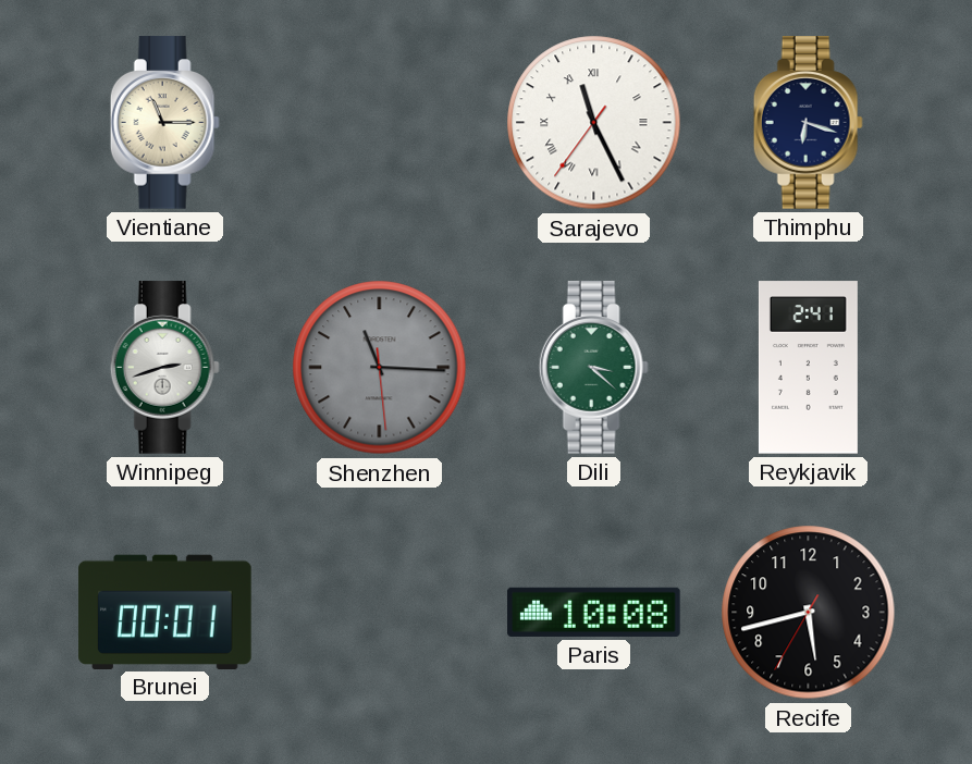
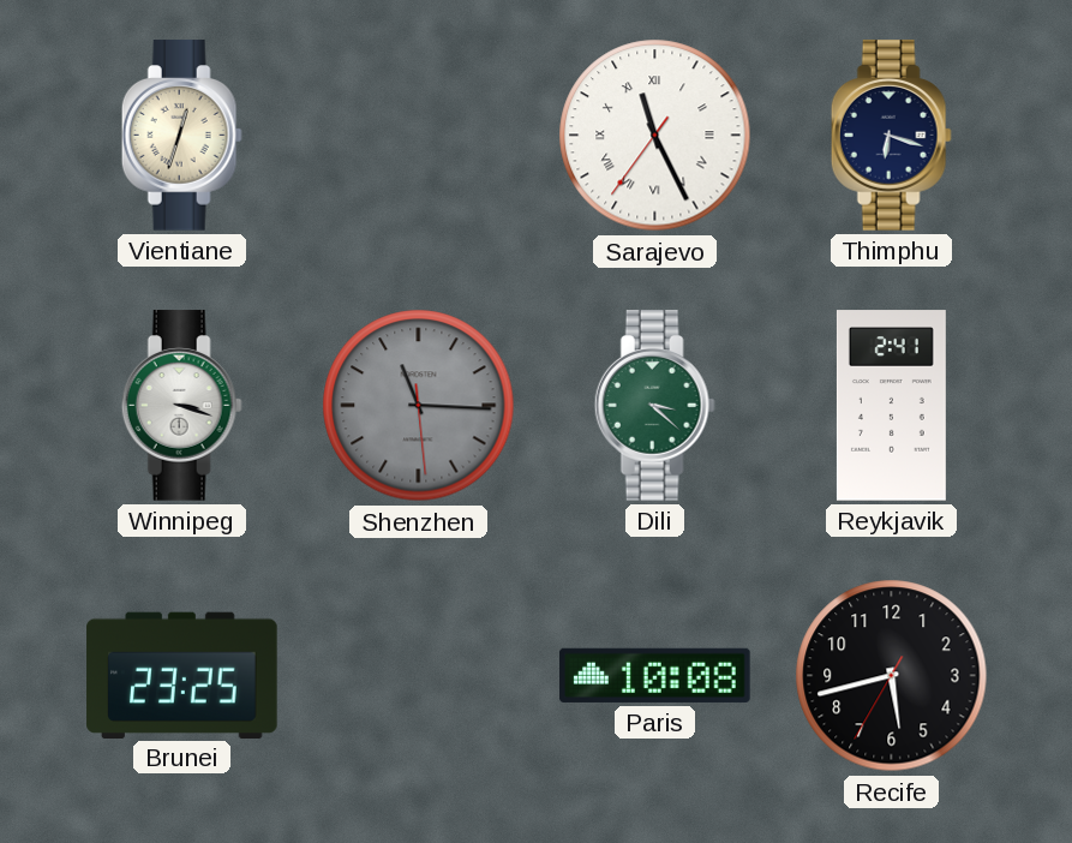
Vientiane: 11:15 -> 12:33
Winnipeg: 2:42 -> 3:18
Brunei: 00:01 -> 23:25
